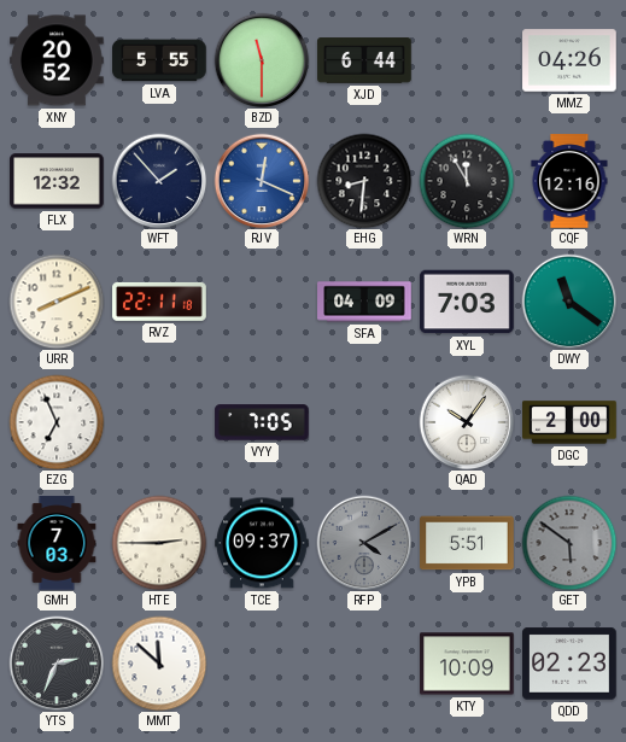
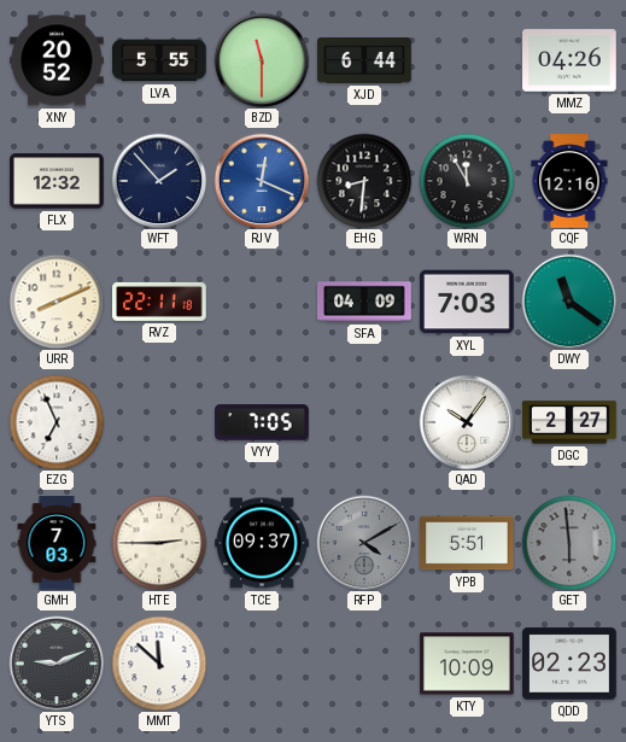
DGC: 2:00 -> 2:27
GET: 5:51 -> 5:59
YTS: 2:34 -> 9:11
